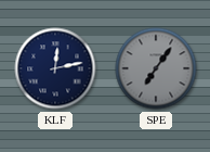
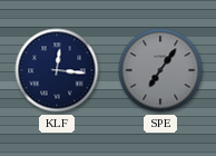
KLF: 12:13 -> 12:16
